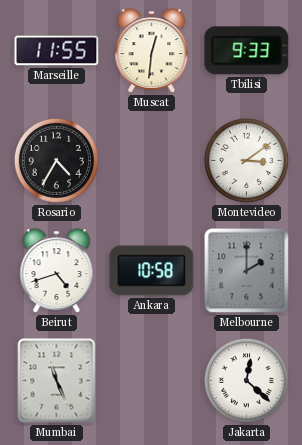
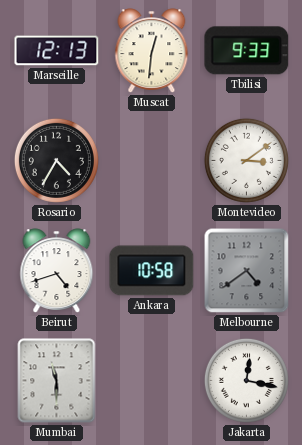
Marseille: 11:55 -> 12:13
Melbourne: 2:00 -> 4:39
Mumbai: 11:26 -> 11:30
Jakarta: 12:22 -> 12:17
